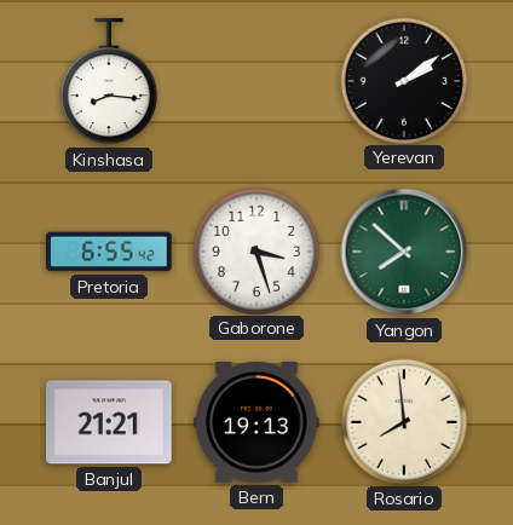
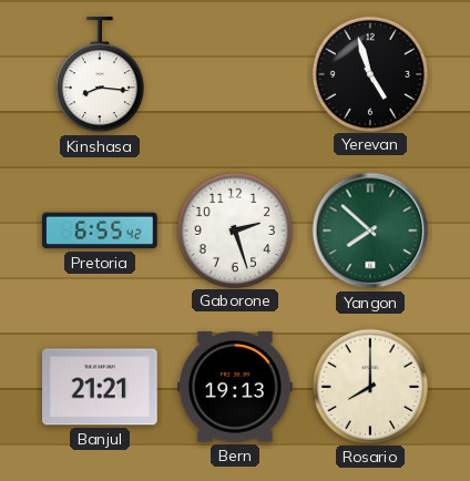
Yerevan: 2:09 -> 4:57
Gaborone: 3:27 -> 2:27
Rosario: 7:59 -> 8:00
